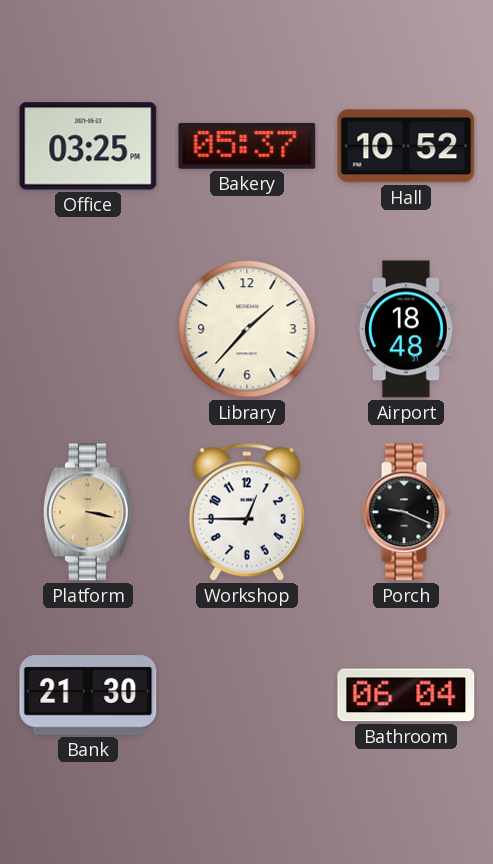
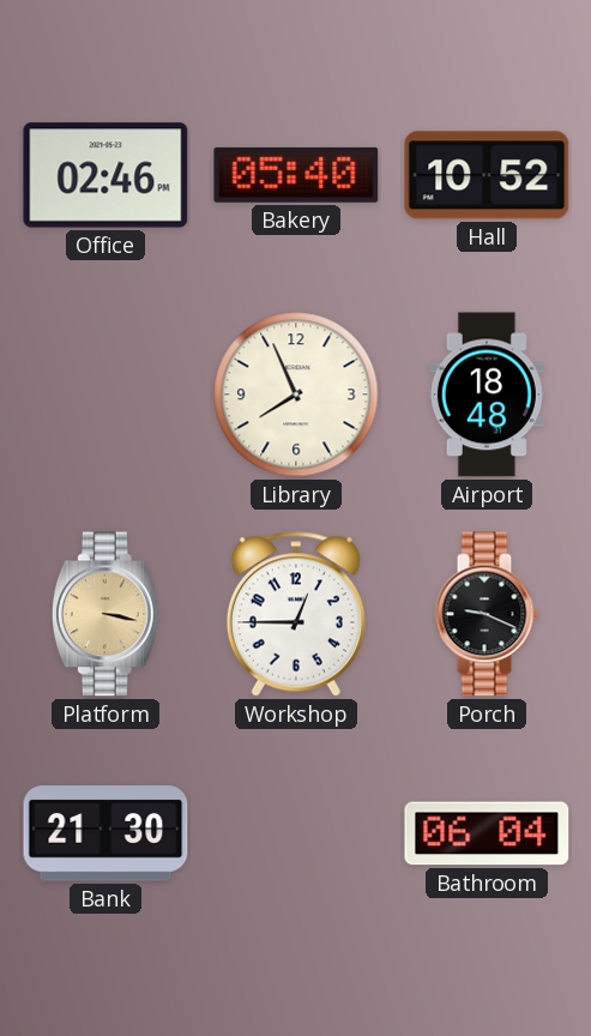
Office: 03:25 -> 02:46
Bakery: 05:37 -> 05:40
Library: 1:37 -> 7:56
